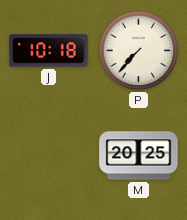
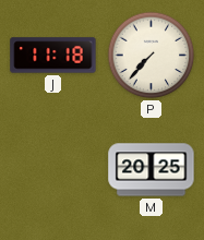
J: 10:18 -> 11:18
